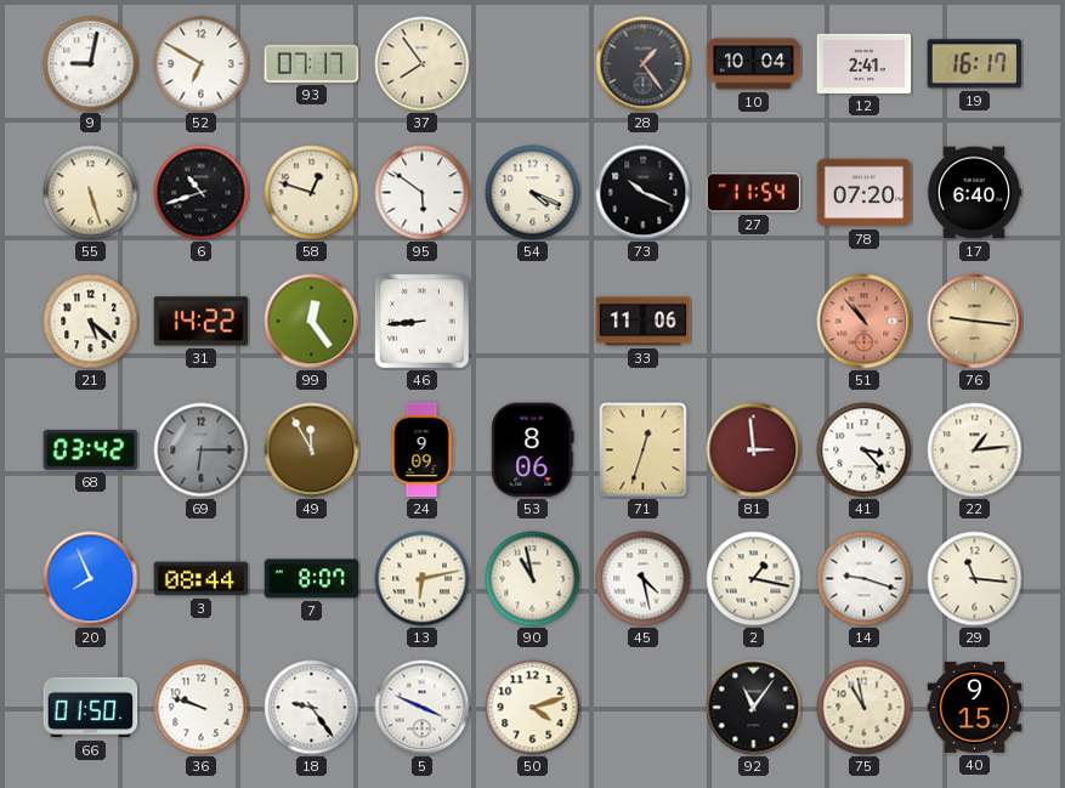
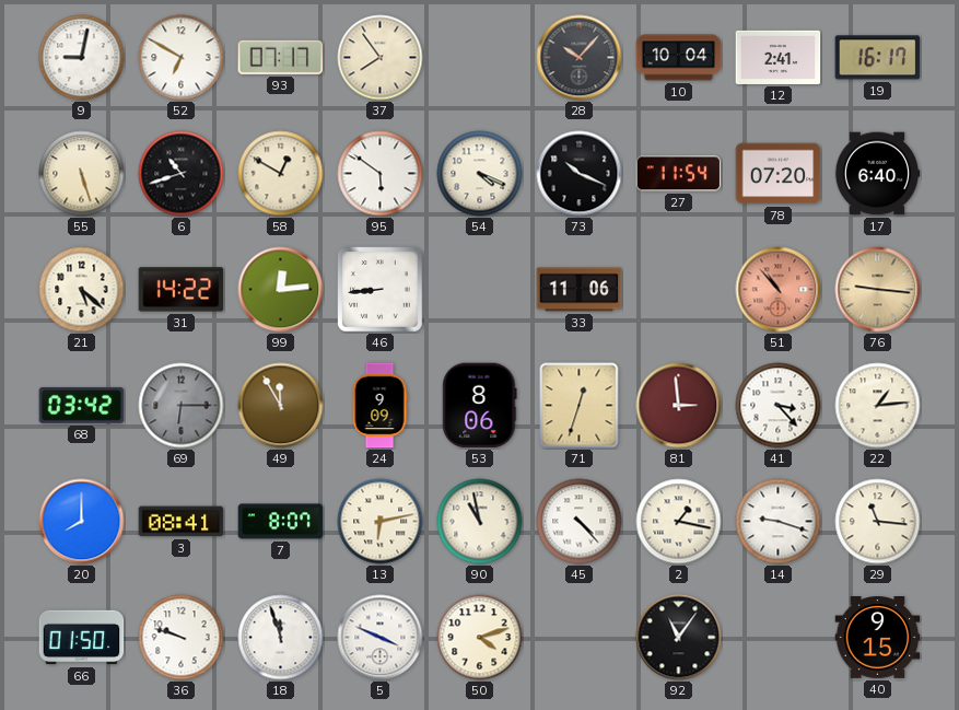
28: 1:24 -> 10:07
58: 12:48 -> 12:50
99: 12:24 -> 12:14
20: 7:56 -> 8:00
3: 08:44 -> 08:41
45: 4:28 -> 4:23
18: 9:24 -> 11:57
75: 10:58 -> none
